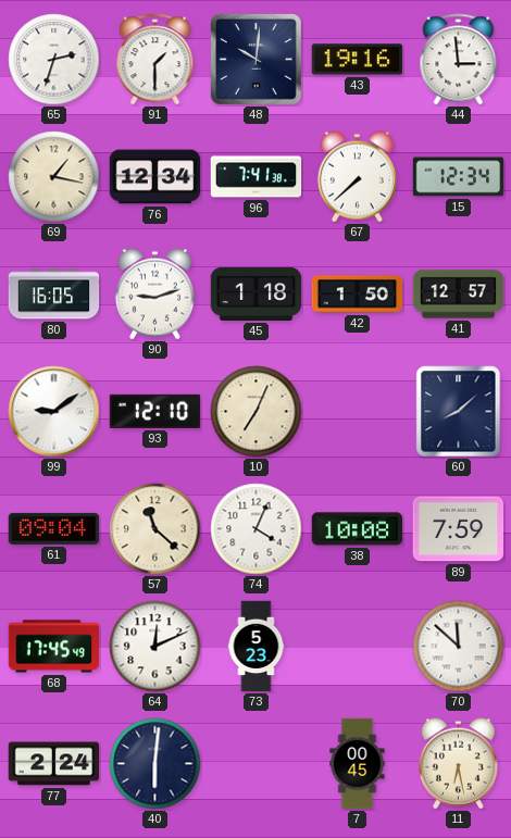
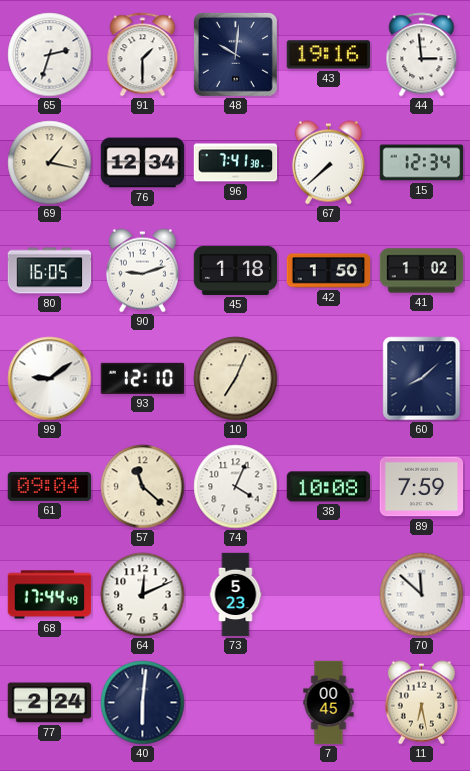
41: 12:57 -> 1:02
68: 17:45 -> 17:44
